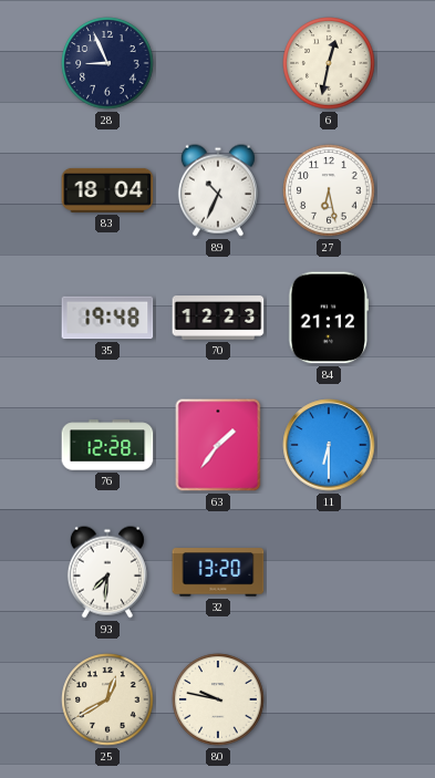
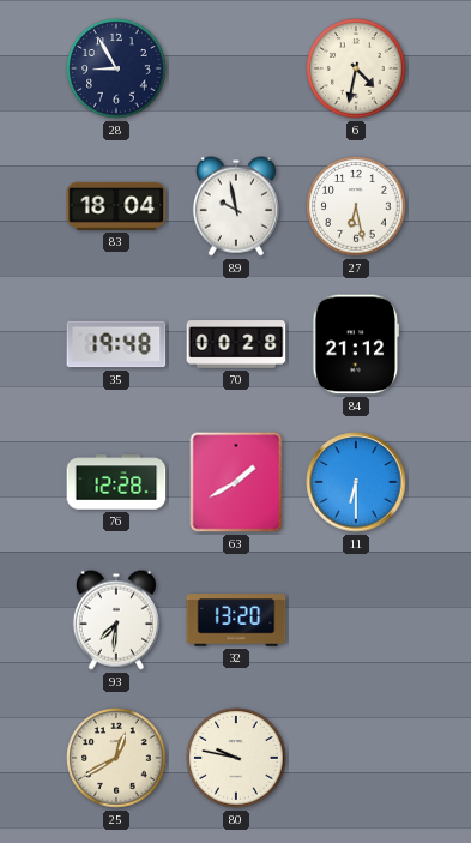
28: 8:56 -> 8:55
6: 12:32 -> 4:32
89: 10:34 -> 9:58
70: 12:23 -> 00:28
63: 1:36 -> 1:40
